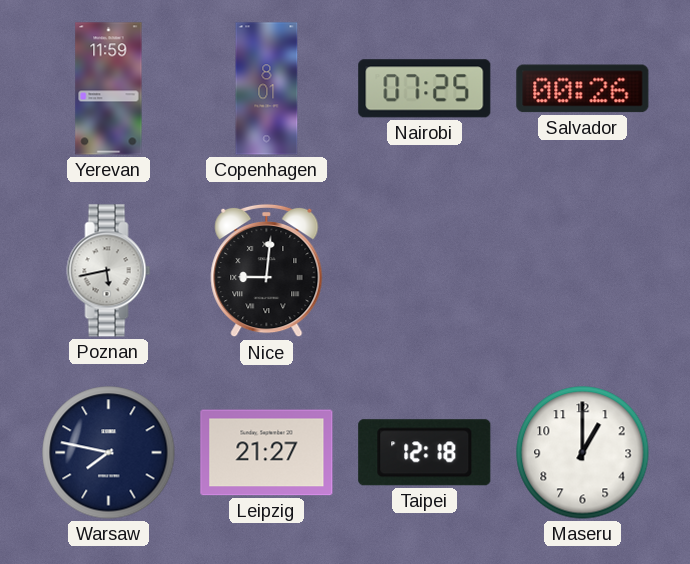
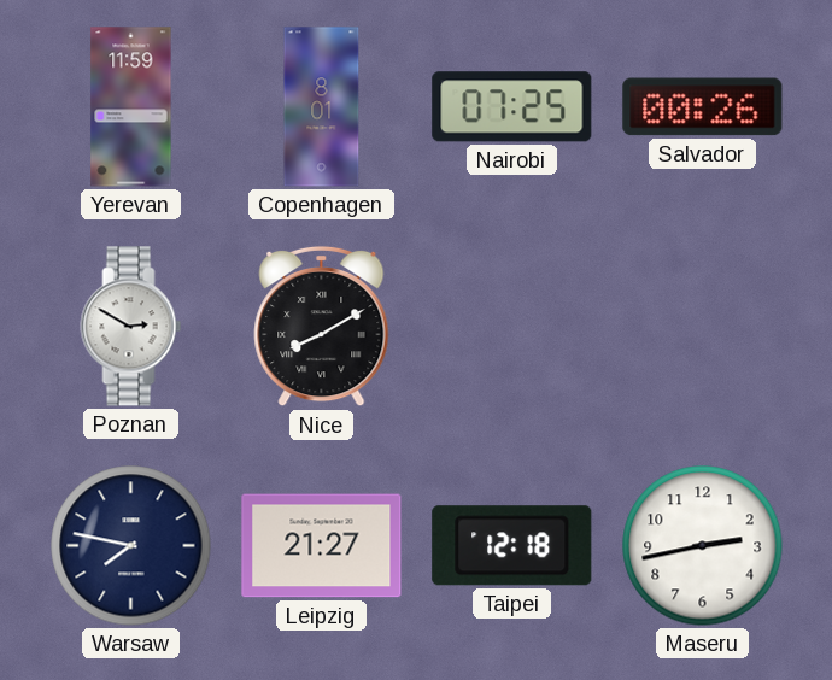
Poznan: 5:43 -> 2:50
Nice: 9:01 -> 8:10
Maseru: 1:00 -> 2:43
